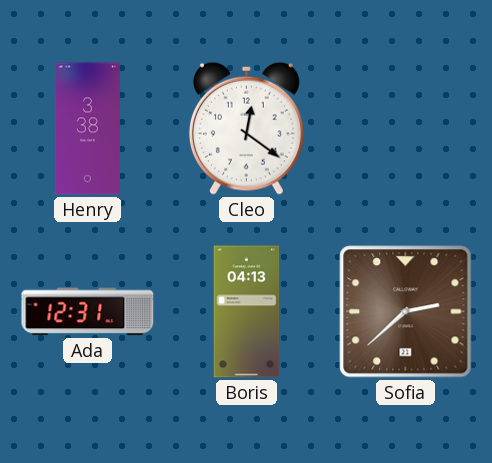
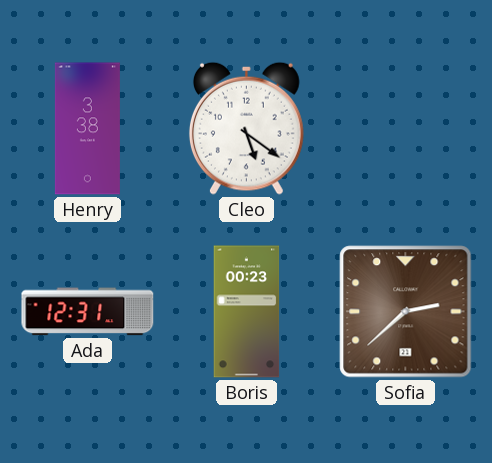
Cleo: 12:21 -> 5:21
Boris: 04:13 -> 00:23
